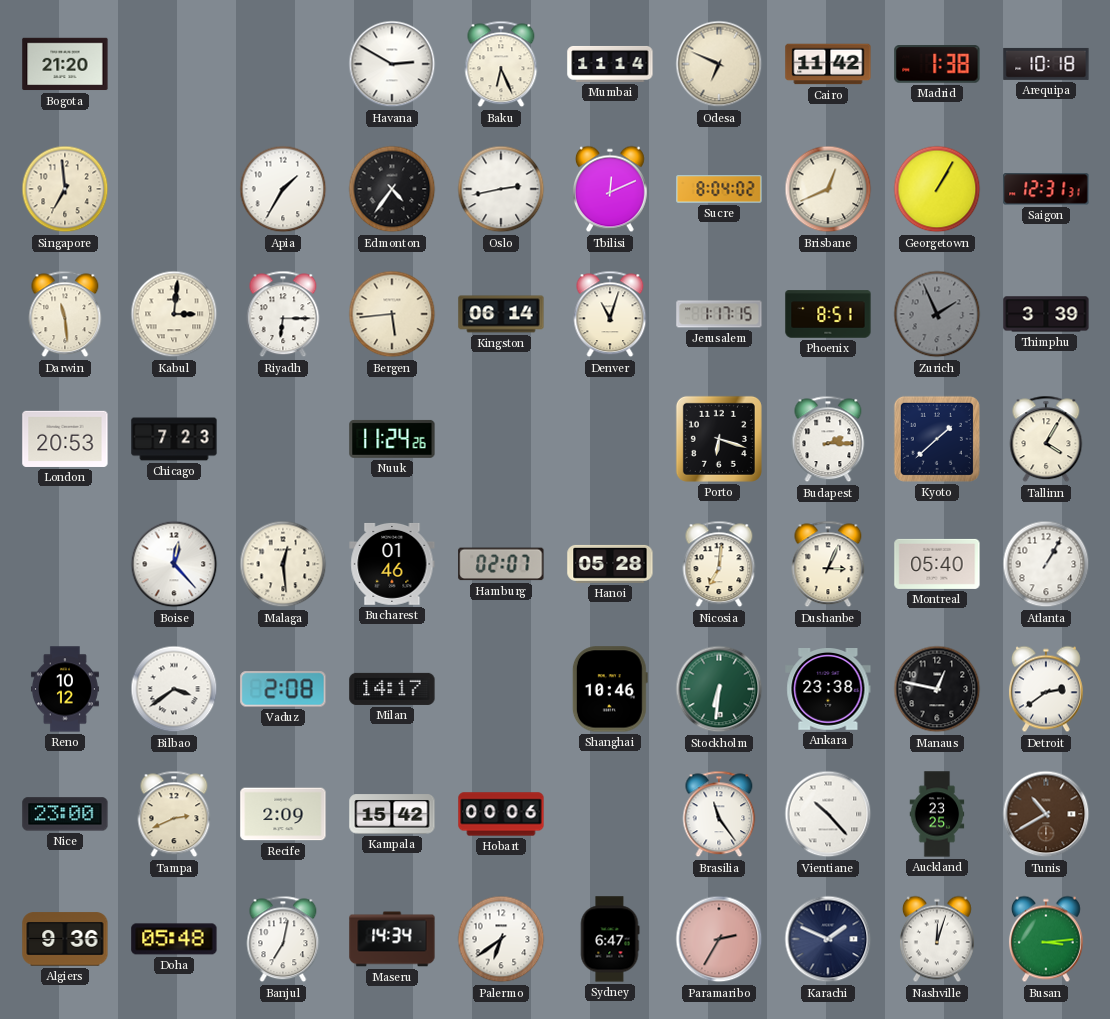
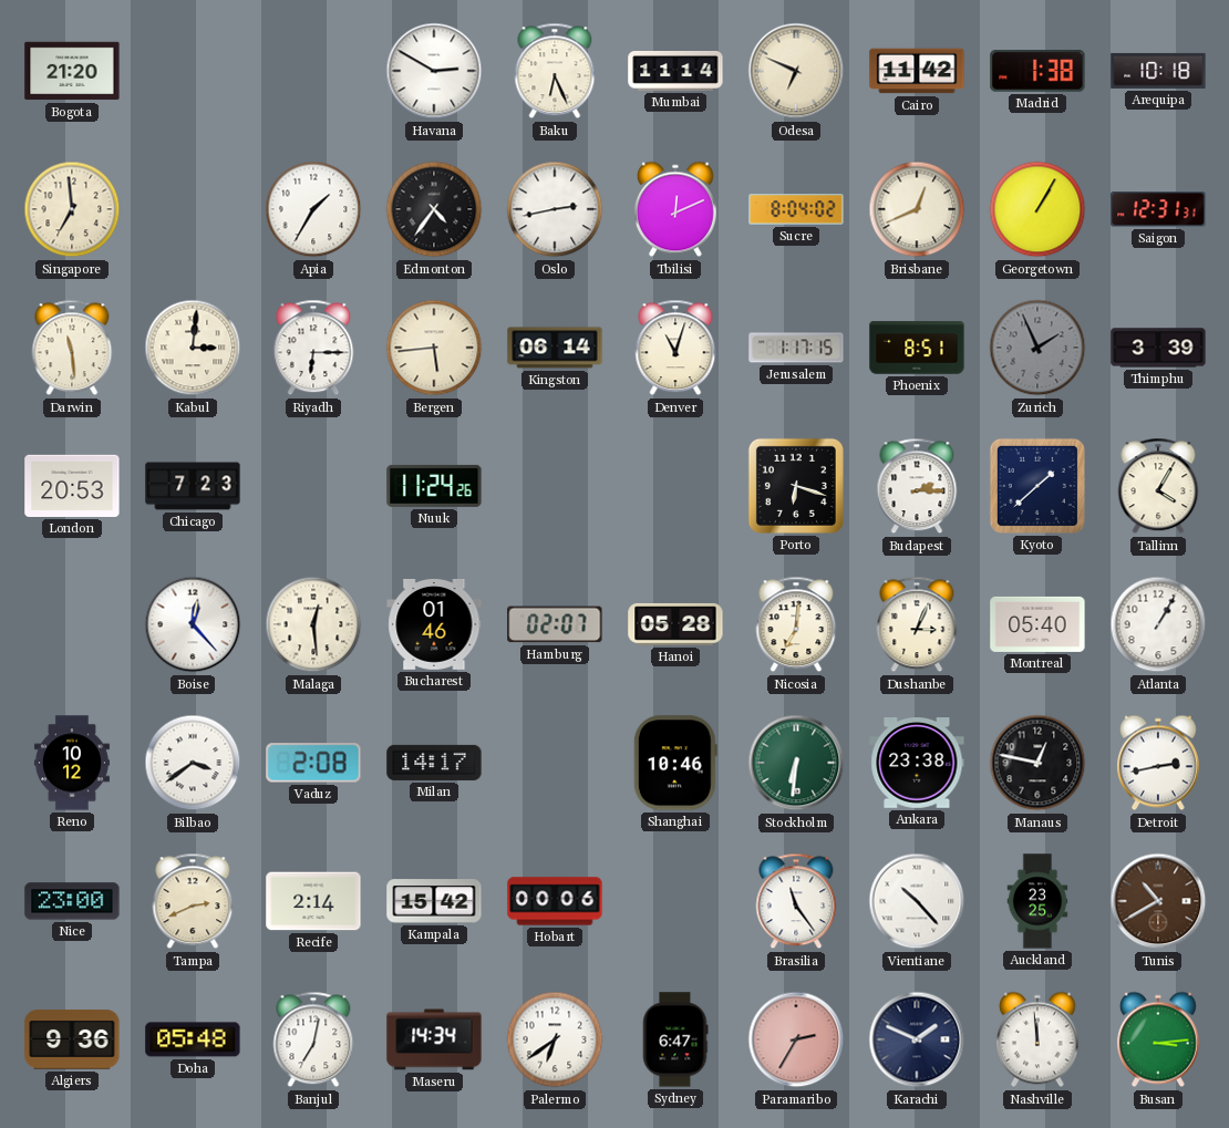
Detroit: 2:39 -> 2:43
Recife: 2:09 -> 2:14
Nashville: 12:03 -> 11:59
